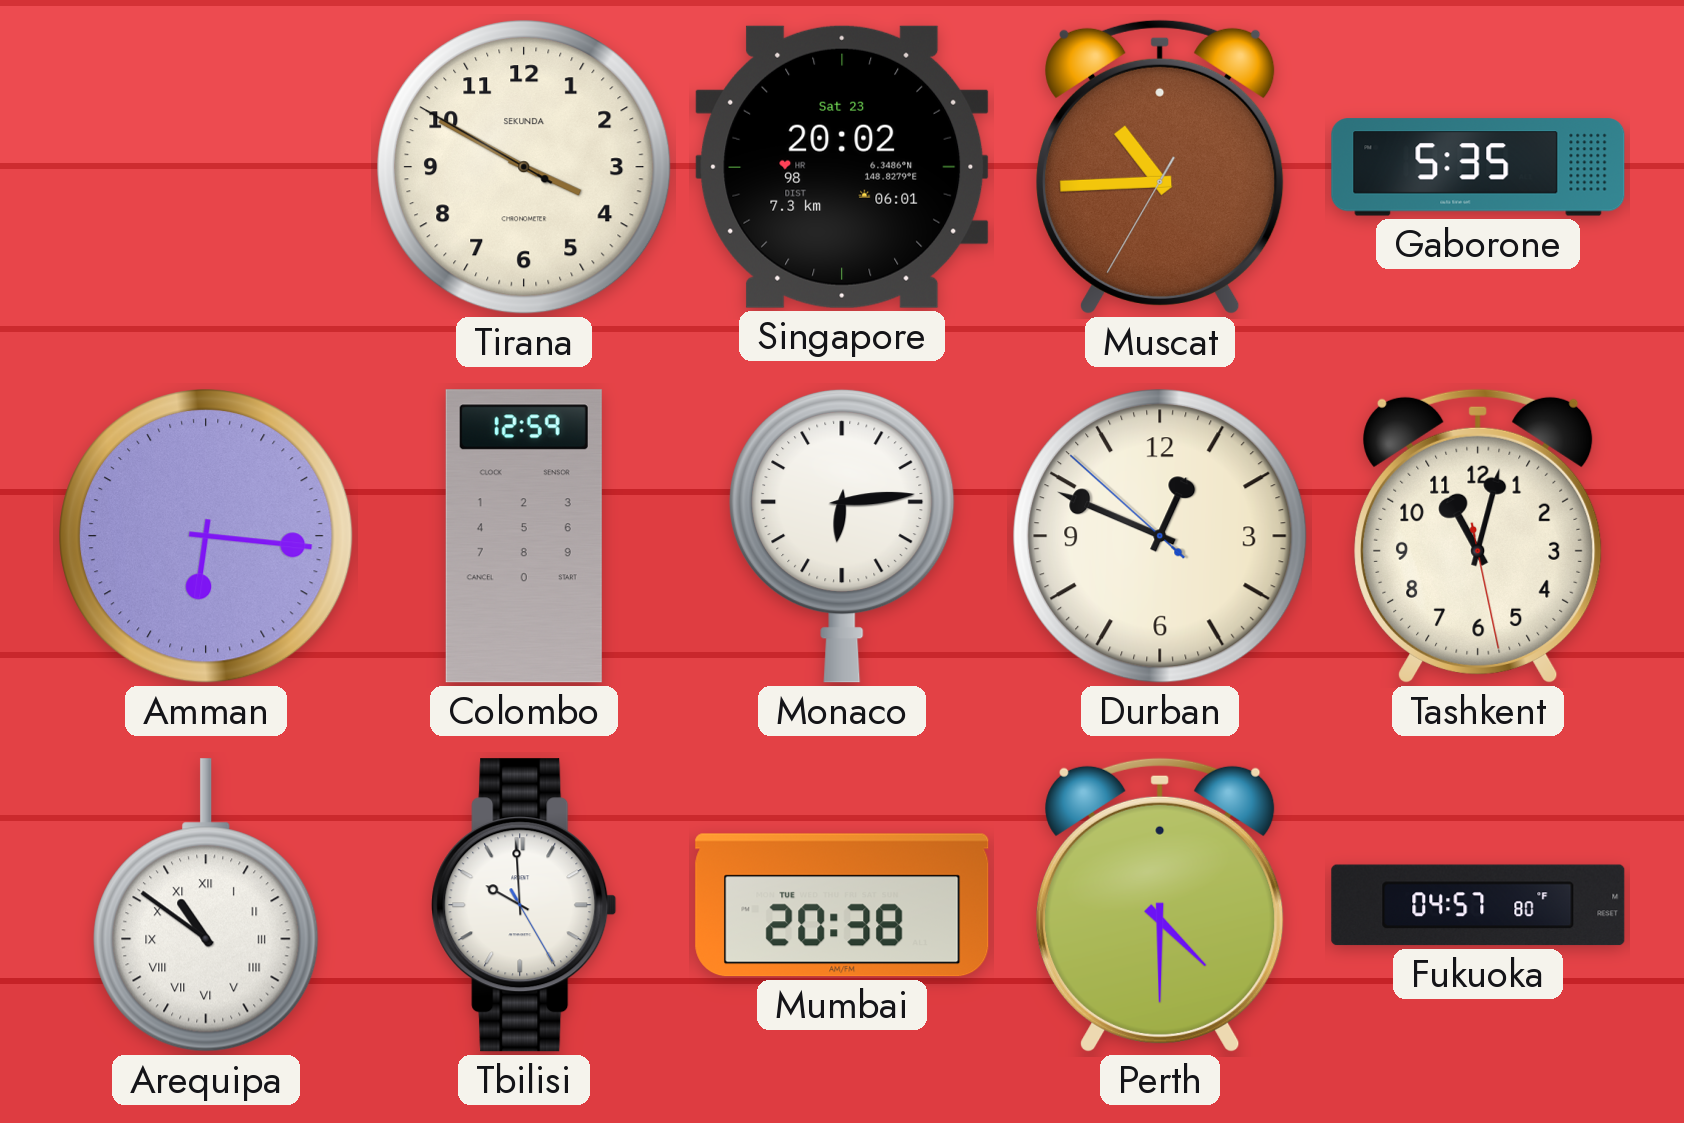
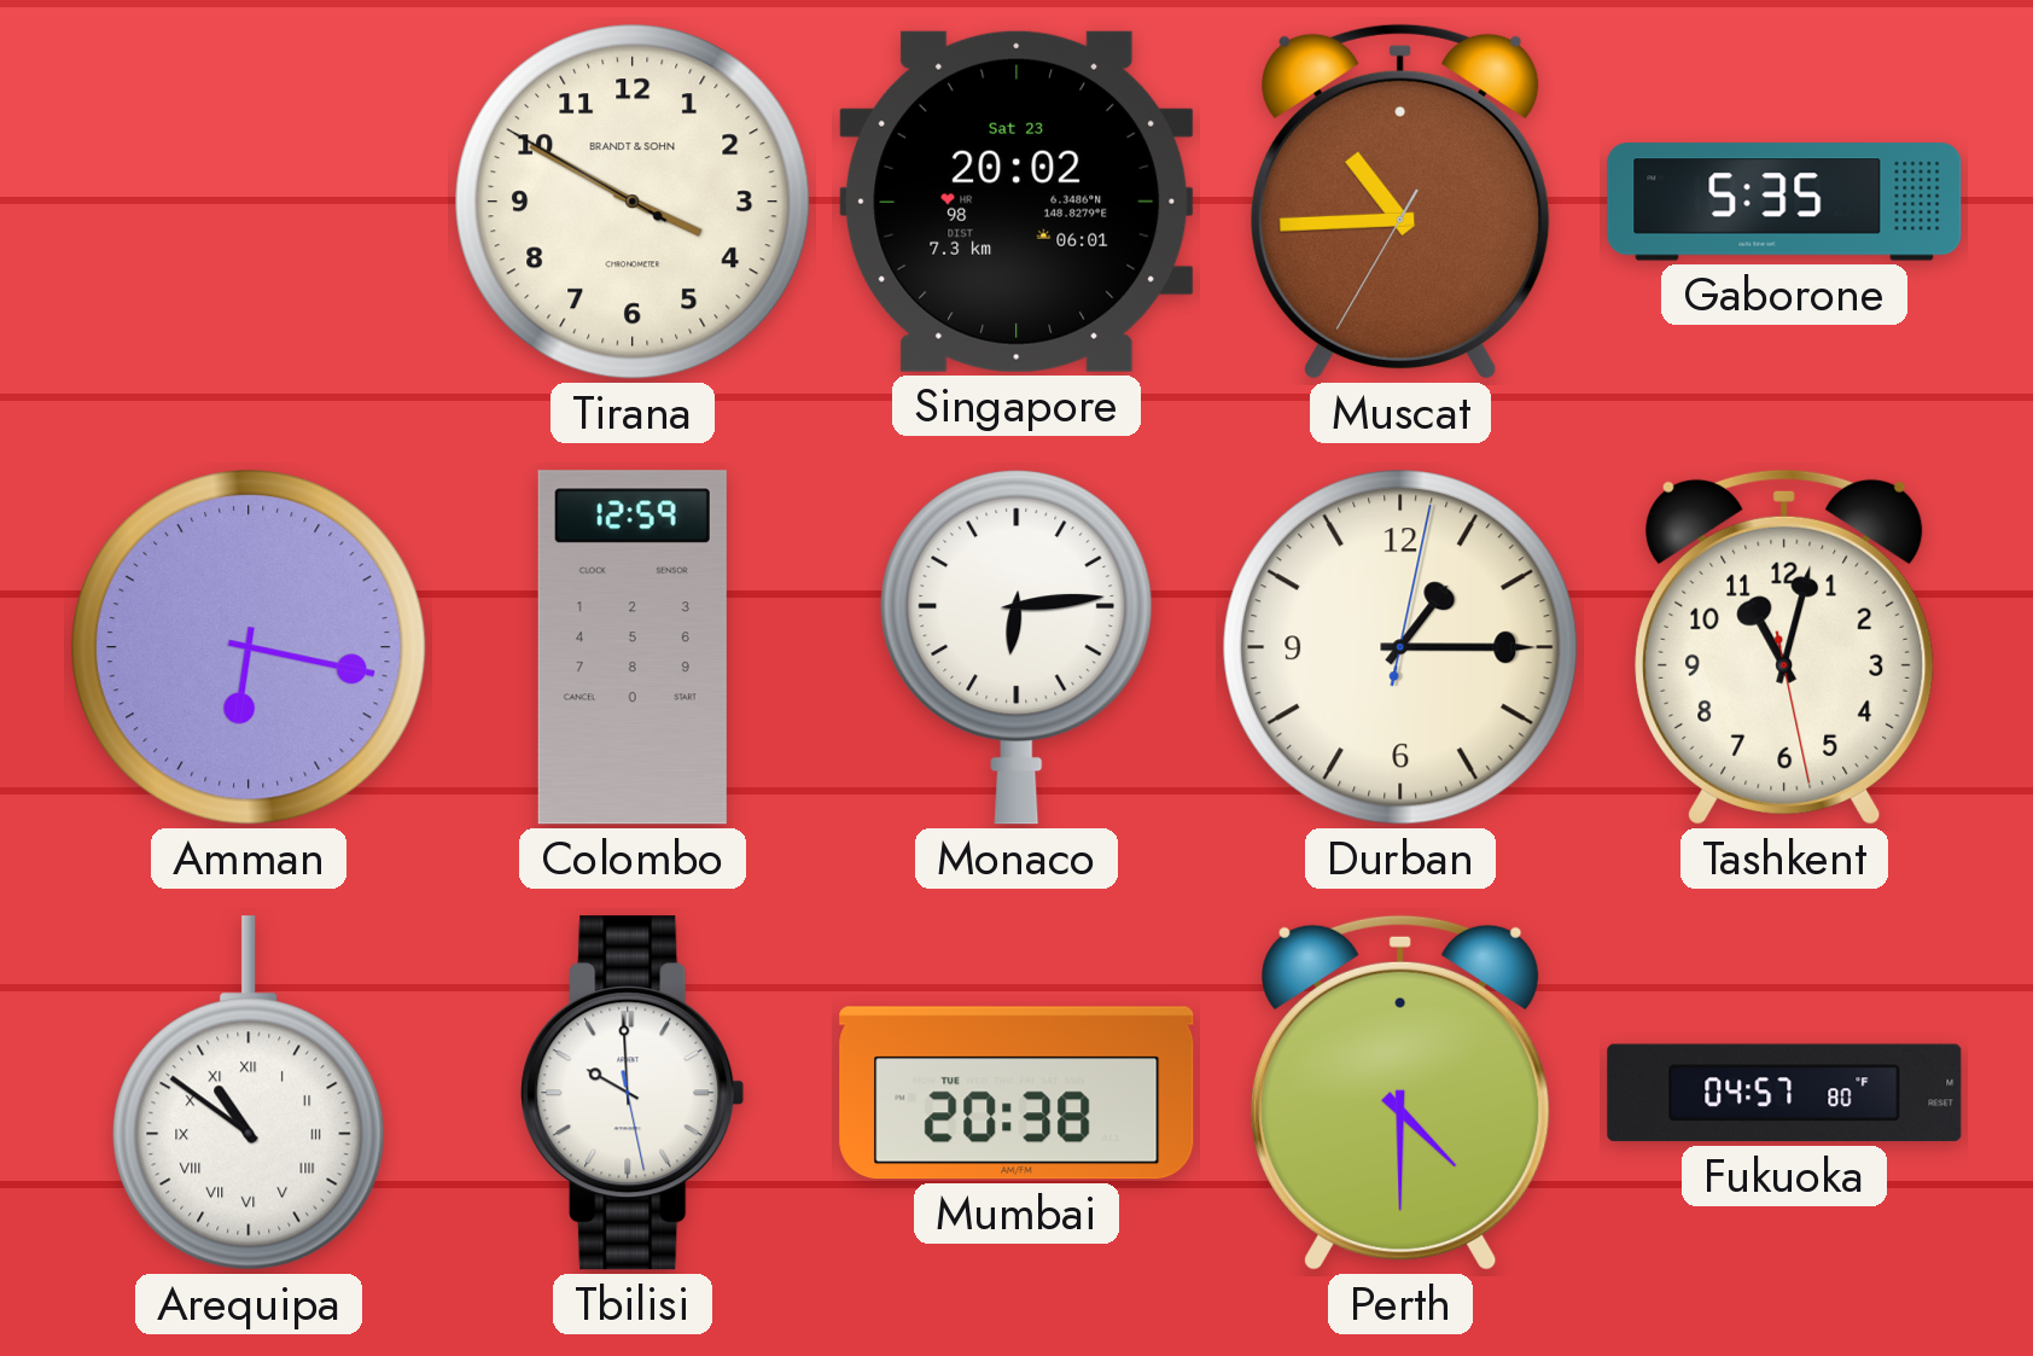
Tirana brand: SEKUNDA -> BRANDT & SOHN
Amman: 6:16 -> 6:17
Durban: 12:48 -> 1:15
Tbilisi: 9:59:25 -> 9:59:28
